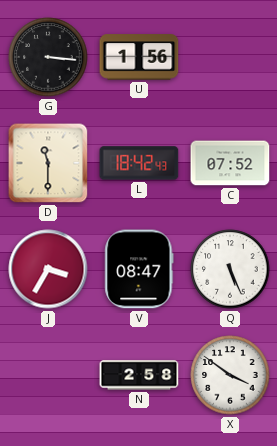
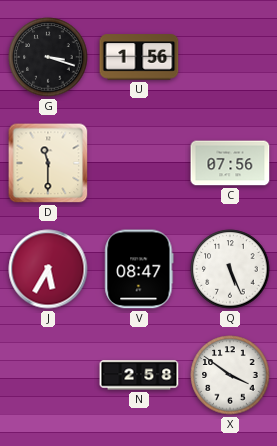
G: 3:16 -> 3:18
L: 18:42 -> none
C: 07:52 -> 07:56
J: 3:35 -> 5:35
